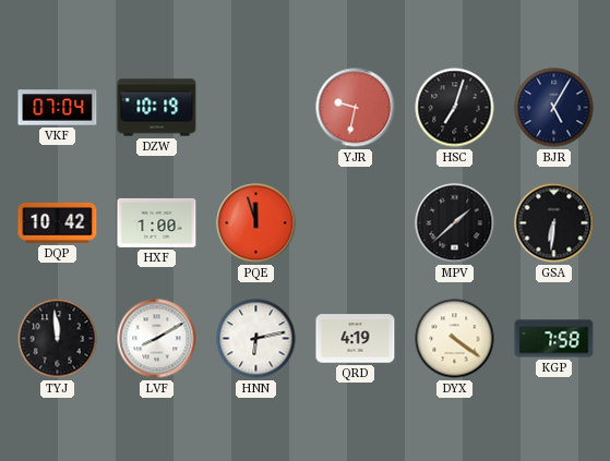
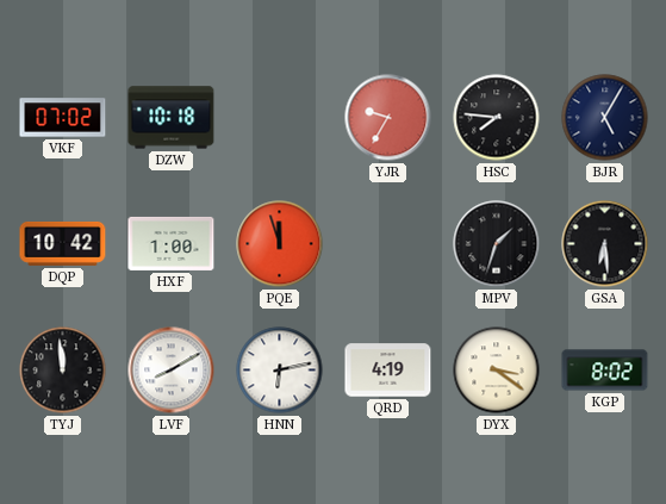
VKF: 07:04 -> 07:02
DZW: 10:19 -> 10:18
YJR: 9:32 -> 9:35
HSC: 7:03 -> 7:46
MPV: 1:38 -> 1:33
GSA: 6:31 -> 6:29
DYX: 4:21 -> 3:21
KGP: 7:58 -> 8:02
